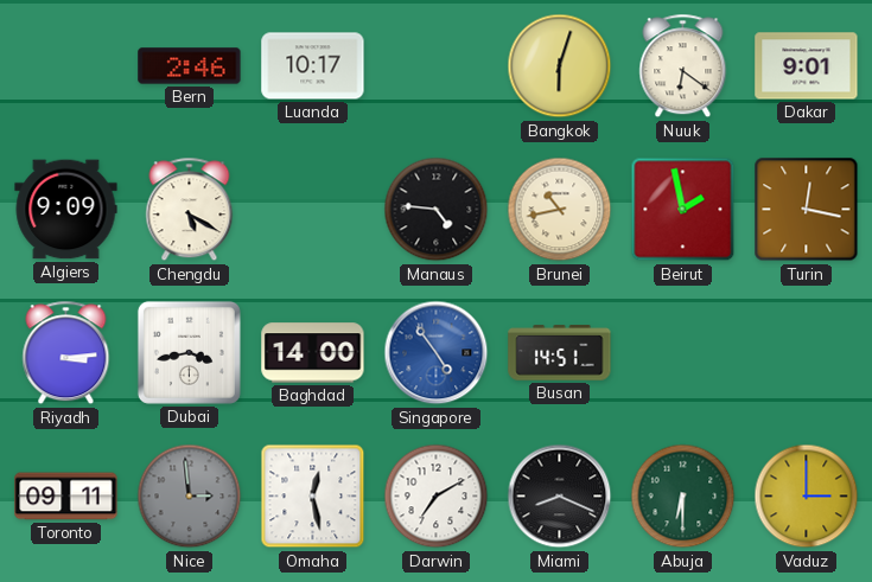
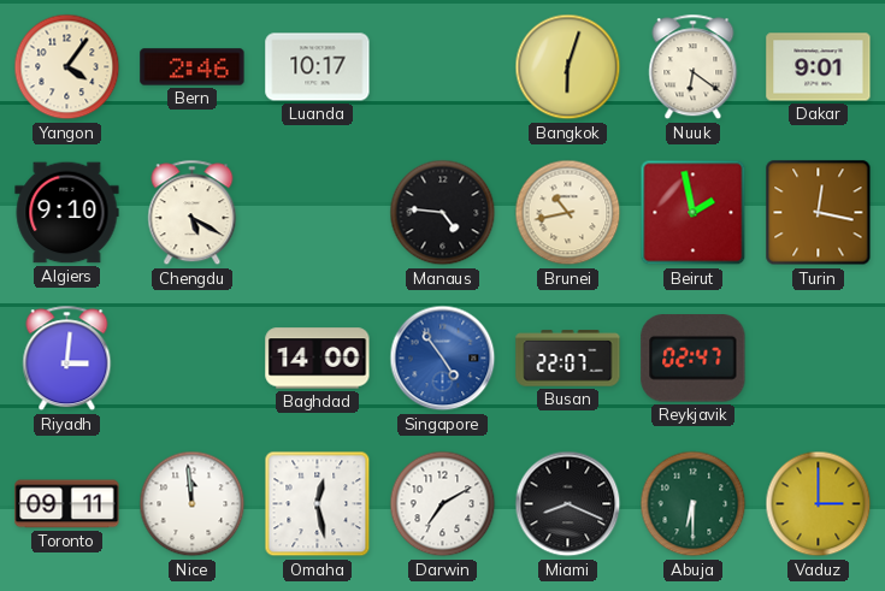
Yangon: none -> 4:06
Algiers: 9:09 -> 9:10
Riyadh: 3:14 -> 3:01
Dubai: 3:43 -> none
Busan: 14:51 -> 22:07
Reykjavik: none -> 02:47
Nice: 2:59 -> 11:59
Nice dial: grey -> white
